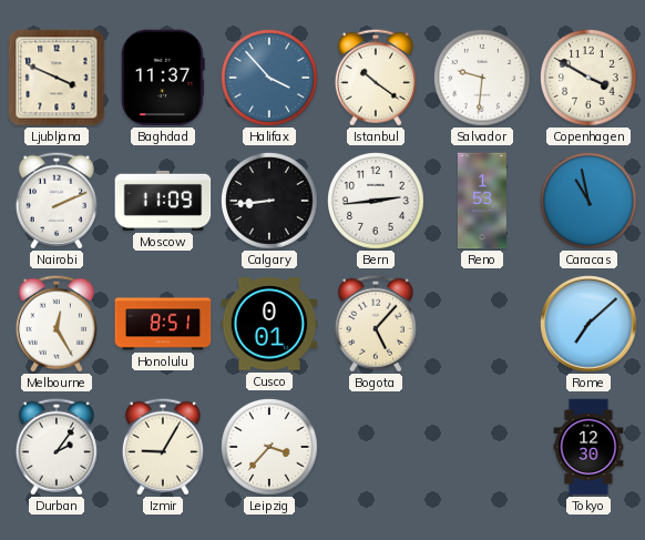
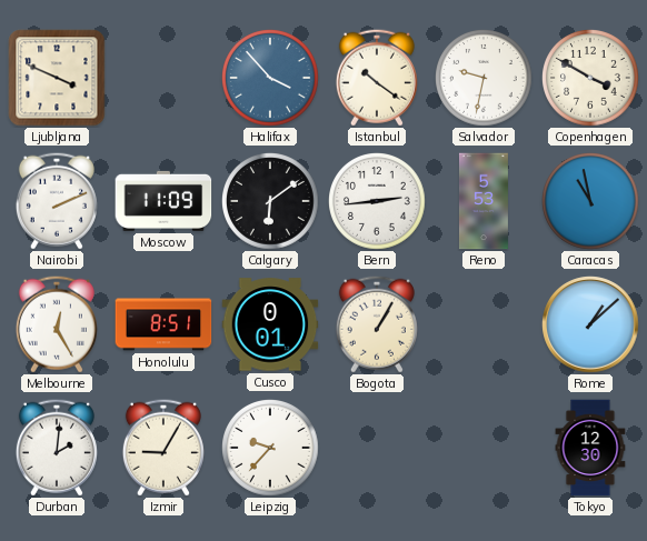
Baghdad: 11:37 -> none
Salvador: 9:31 -> 9:32
Calgary: 8:44 -> 6:09
Reno: 1:53 -> 5:53
Bogota: 5:07 -> 1:05
Rome: 7:08 -> 1:08
Durban: 2:06 -> 2:01
Leipzig: 3:37 -> 9:37
